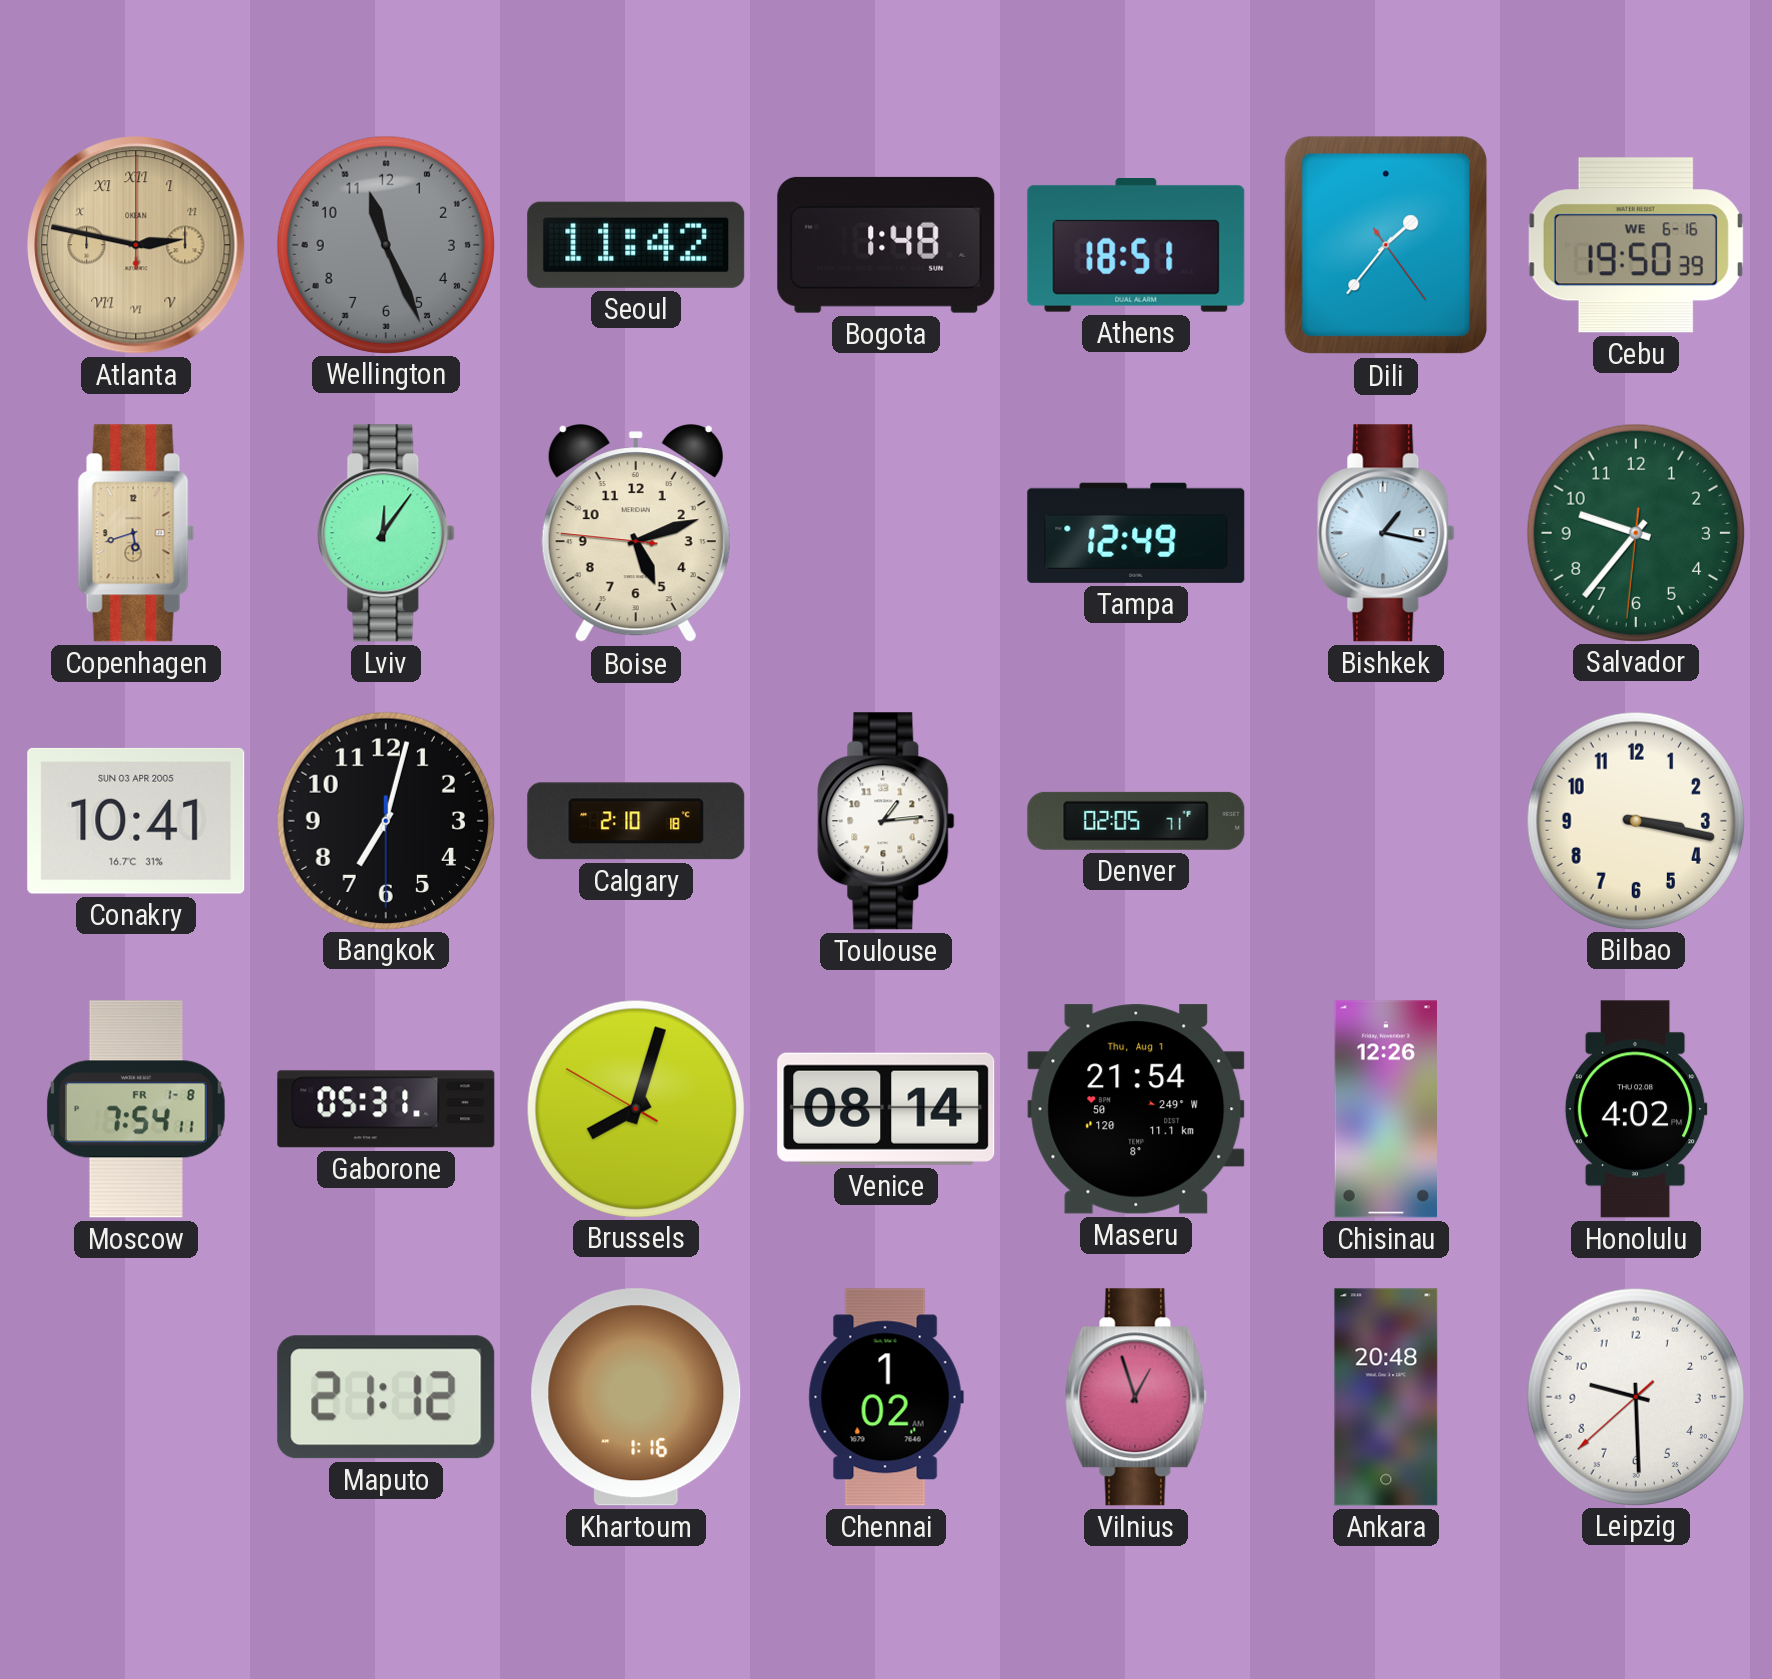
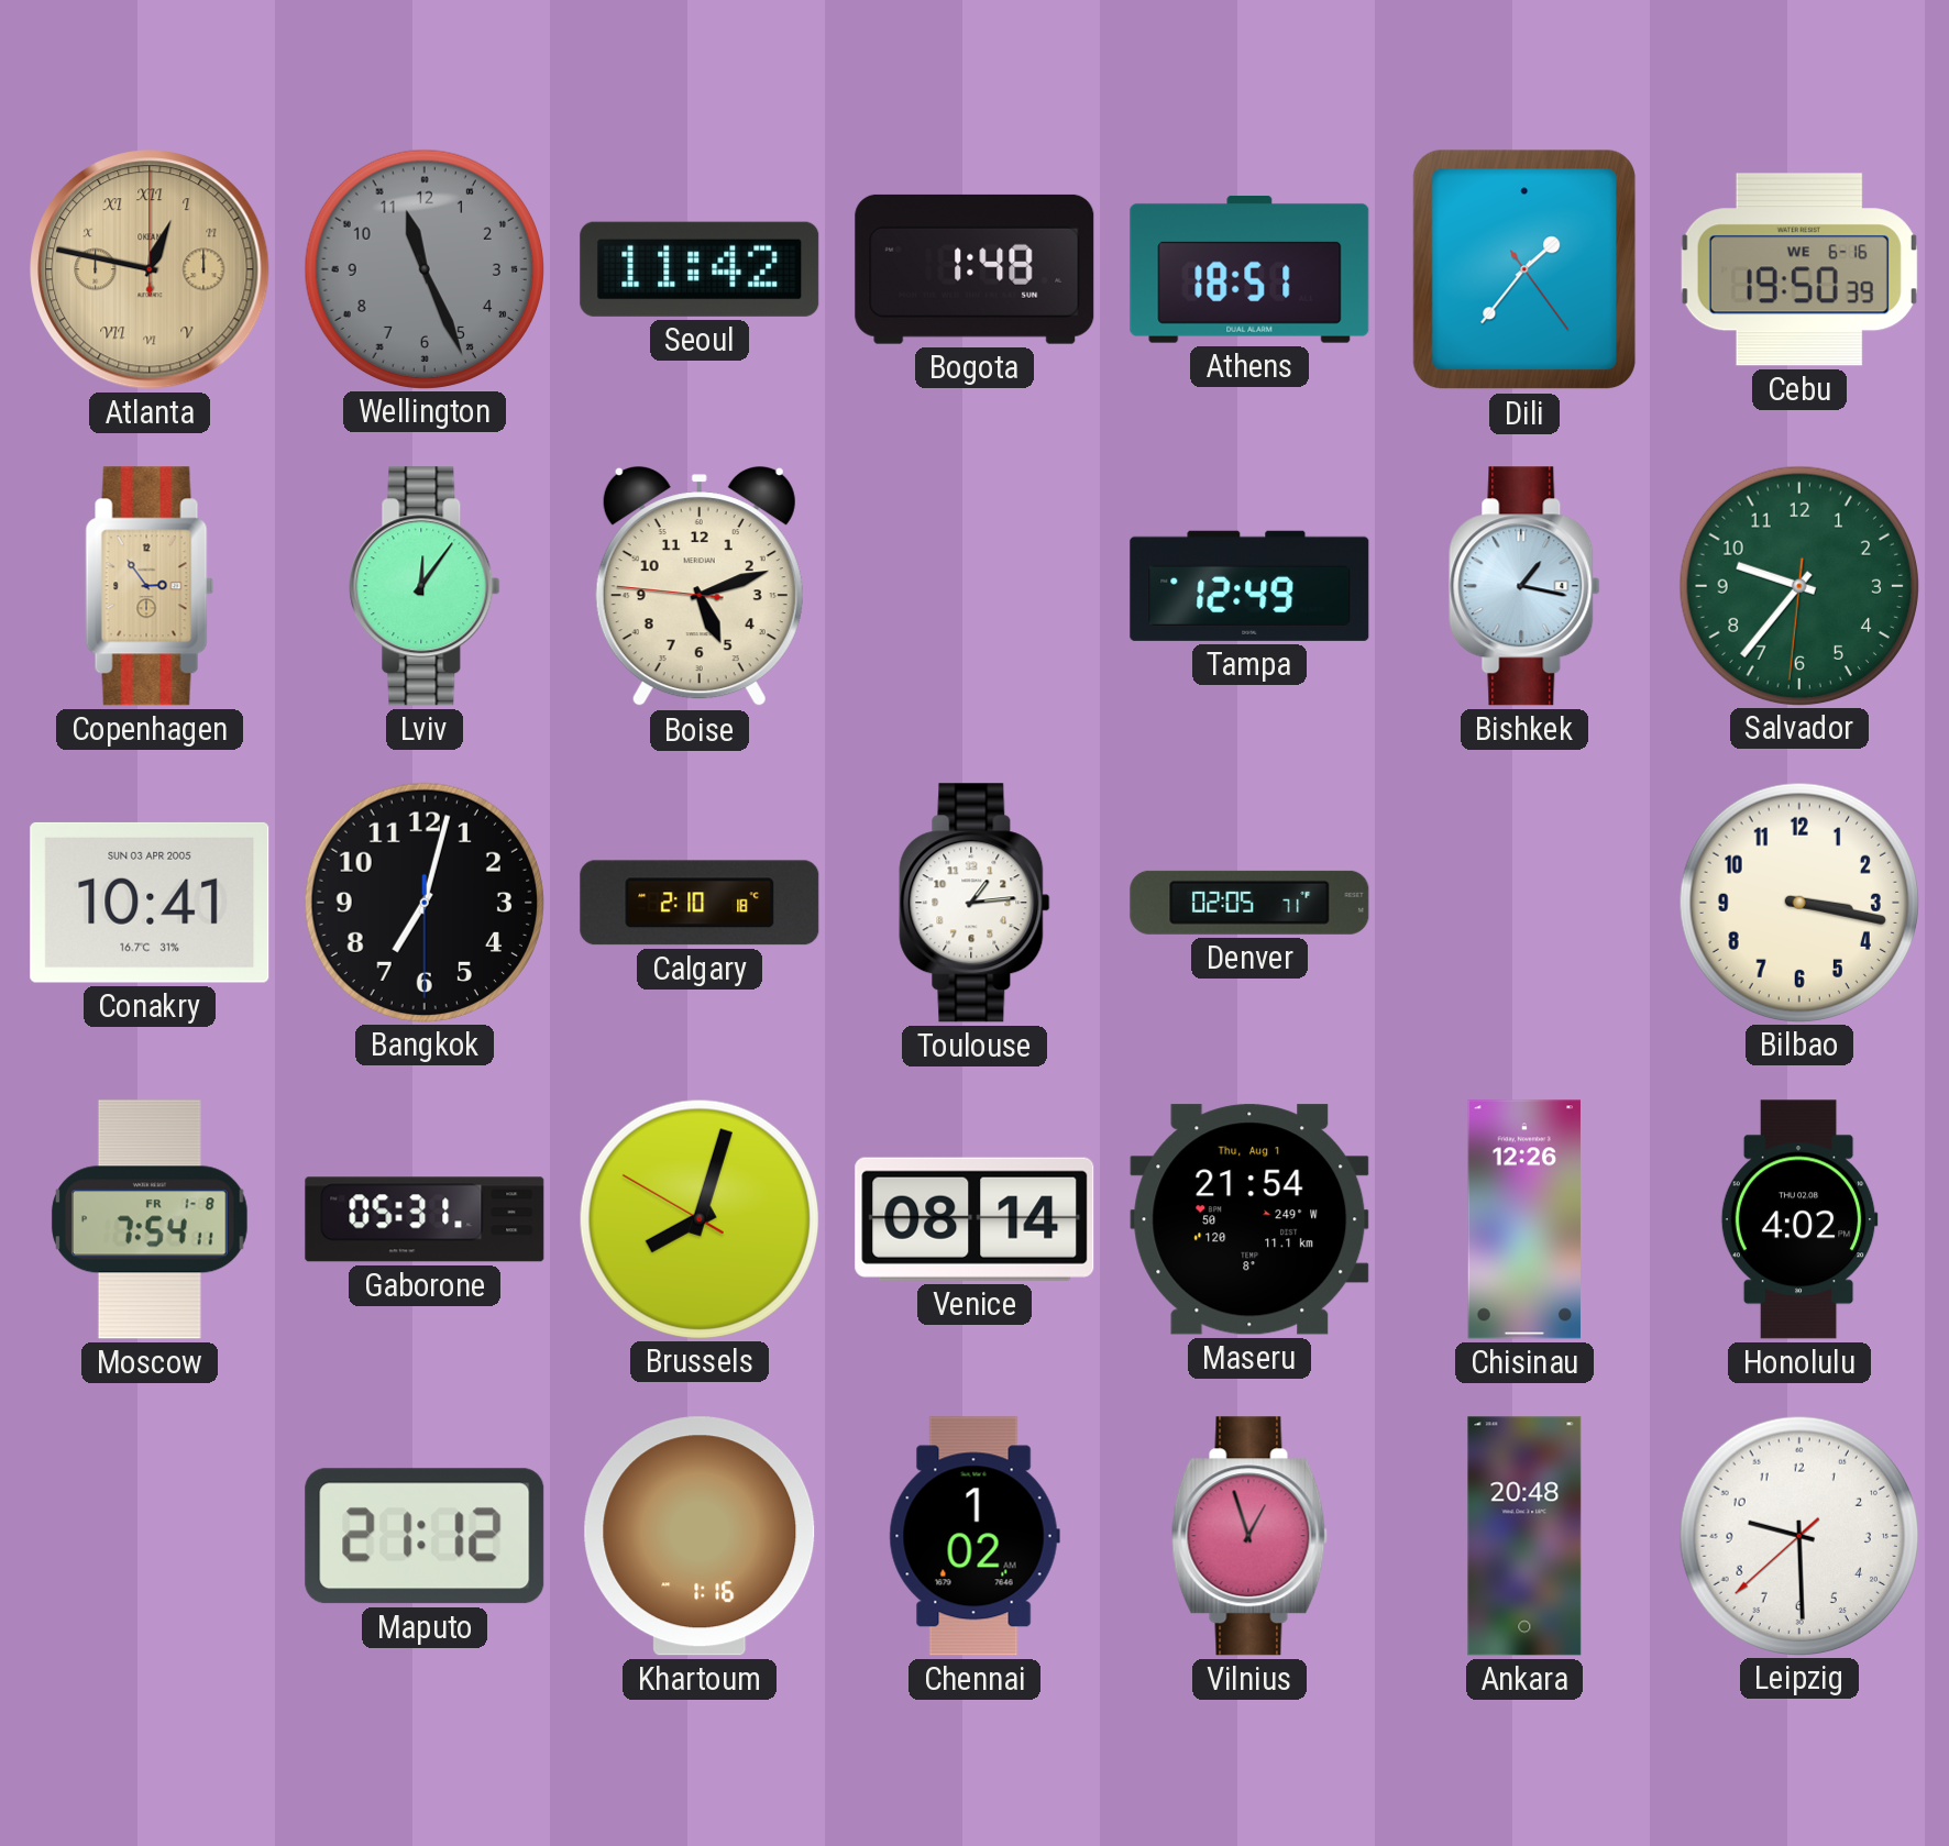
Atlanta: 2:47 -> 12:47
Copenhagen: 5:42 -> 2:54
